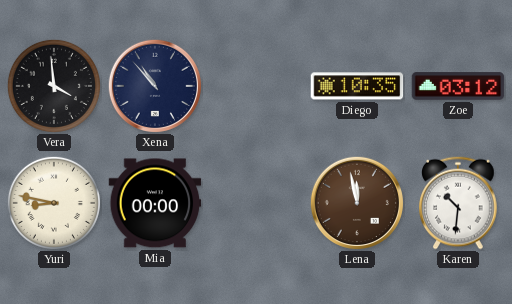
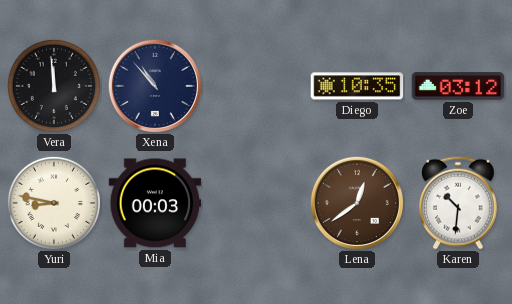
Vera: 3:59 -> 11:59
Mia: 00:00 -> 00:03
Lena: 11:58 -> 12:39
